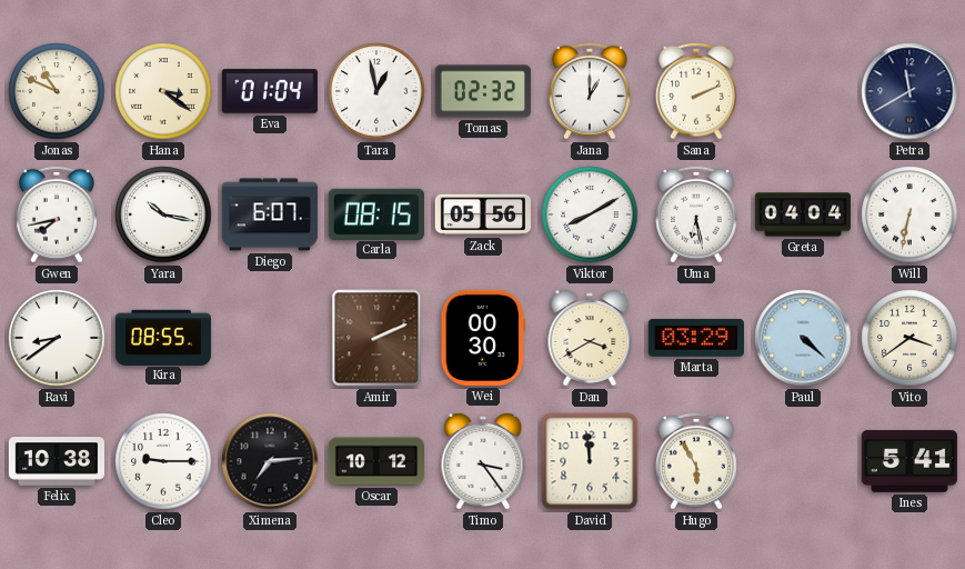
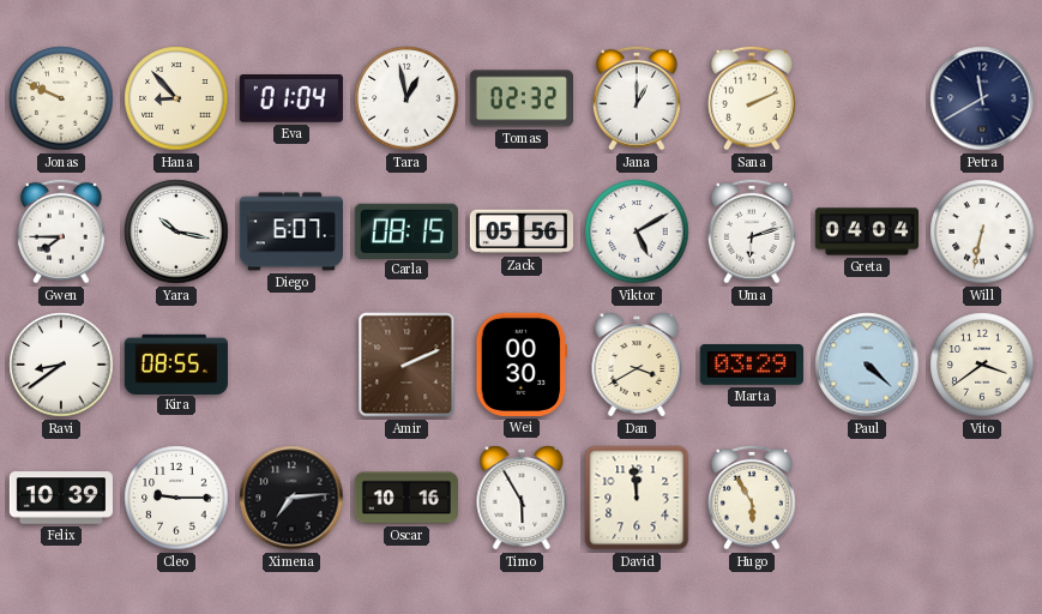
Jonas: 10:49 -> 9:49
Hana: 3:21 -> 8:53
Gwen: 7:43 -> 7:45
Viktor: 8:10 -> 5:10
Uma: 6:28 -> 6:12
Felix: 10:38 -> 10:39
Oscar: 10:12 -> 10:16
Timo: 3:24 -> 5:55
Ines: 5:41 -> none
